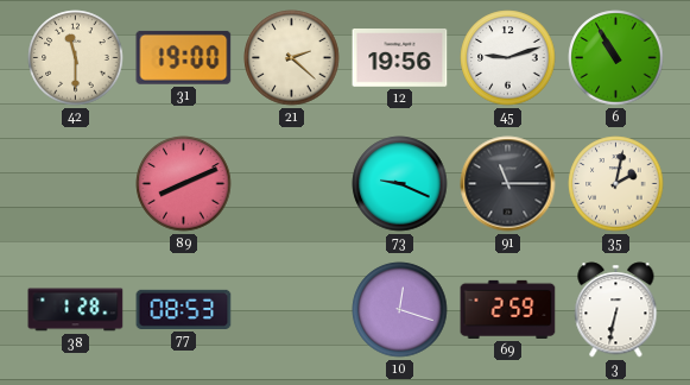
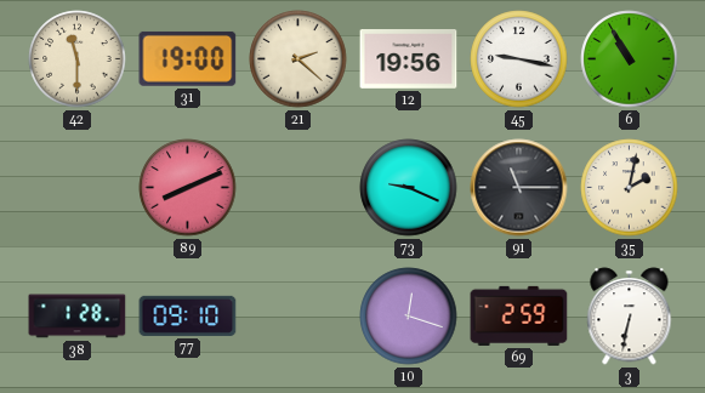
45: 9:12 -> 9:17
77: 08:53 -> 09:10
